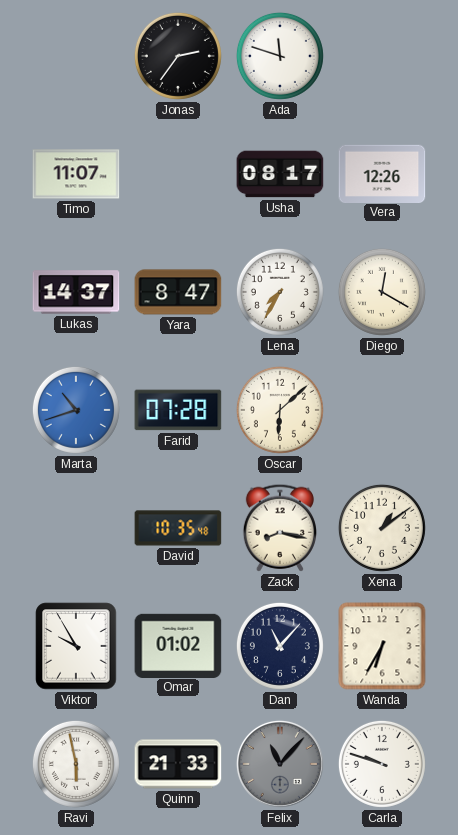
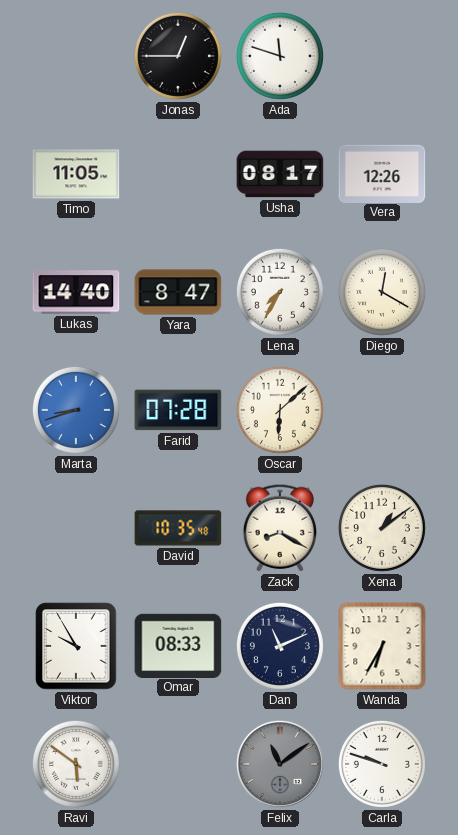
Jonas: 2:36 -> 12:45
Timo: 11:07 -> 11:05
Lukas: 14:37 -> 14:40
Marta: 10:42 -> 8:42
Zack: 8:17 -> 8:20
Omar: 01:02 -> 08:33
Dan: 11:07 -> 11:11
Ravi: 5:58 -> 5:51
Quinn: 21:33 -> none
Felix: 11:07 -> 11:09
